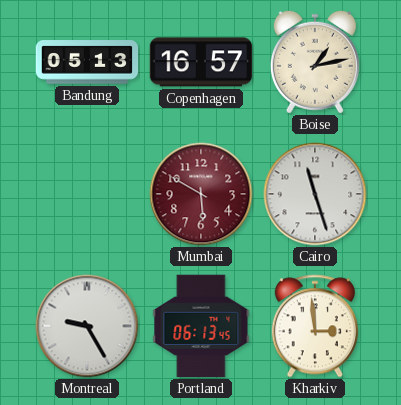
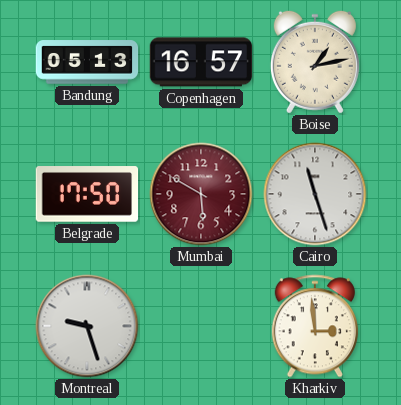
Belgrade: none -> 17:50
Montreal: 9:25 -> 9:27
Portland: 06:13 -> none
